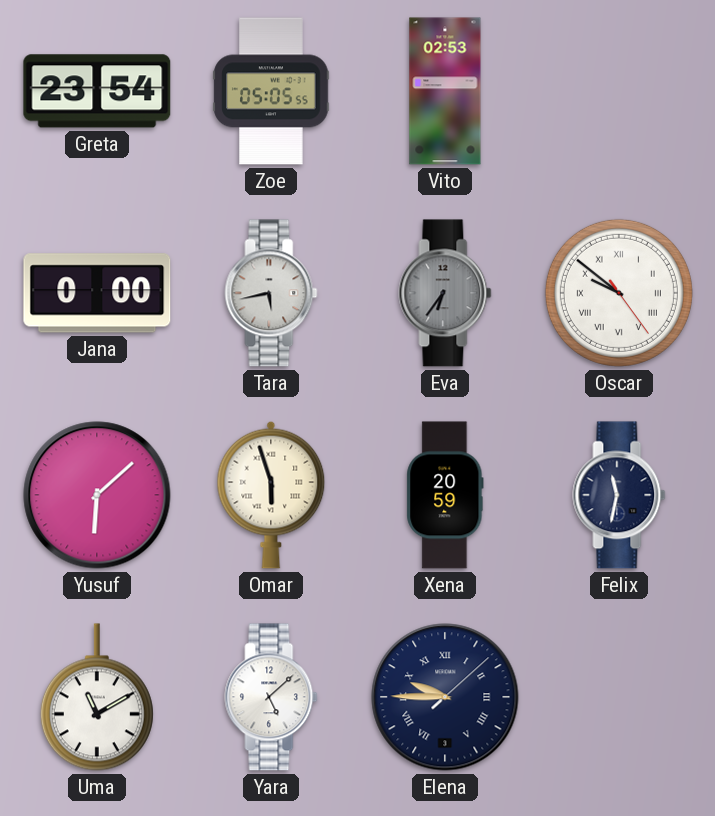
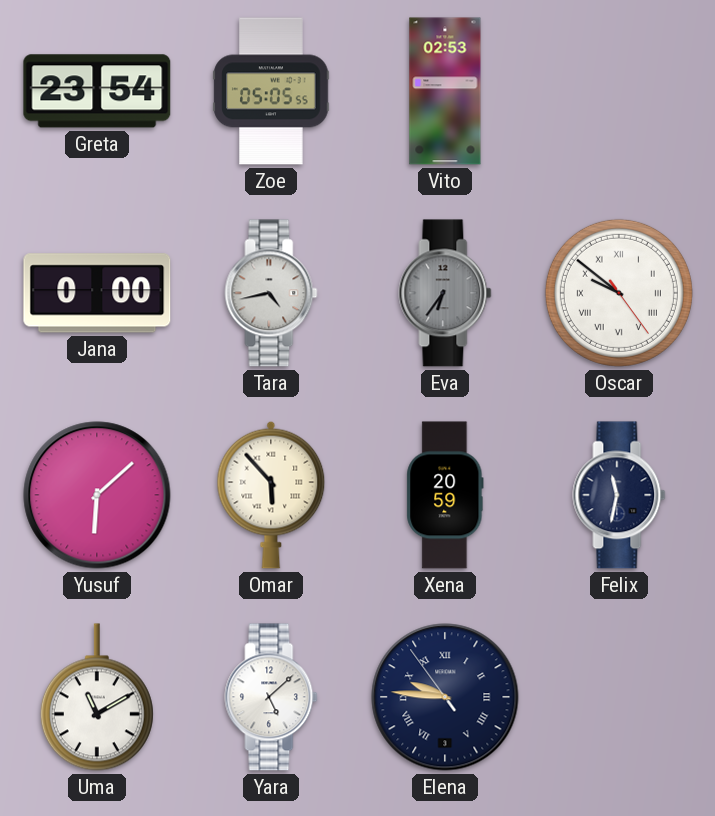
Tara: 5:43 -> 4:43
Omar: 5:57 -> 5:53
Elena: 9:45:08 -> 9:45:54
